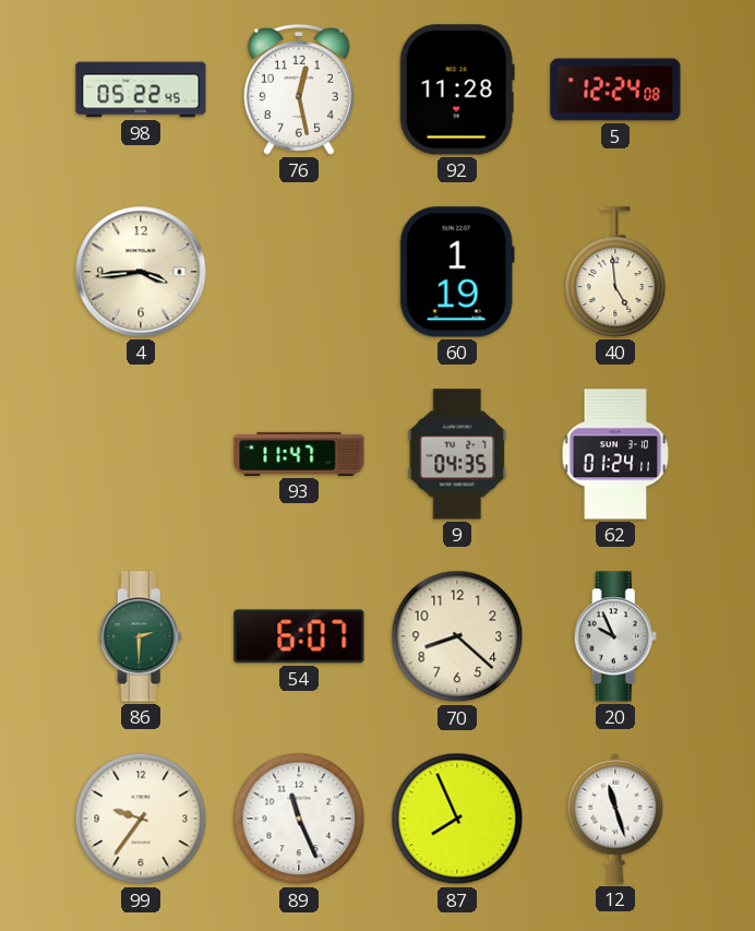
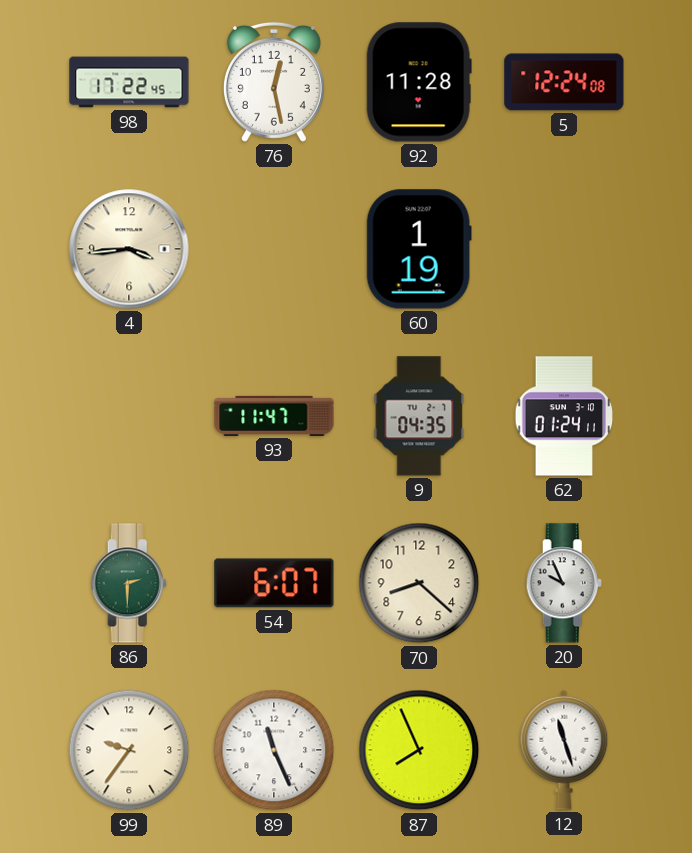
98: 05:22 -> 17:22
40: 4:59 -> none
